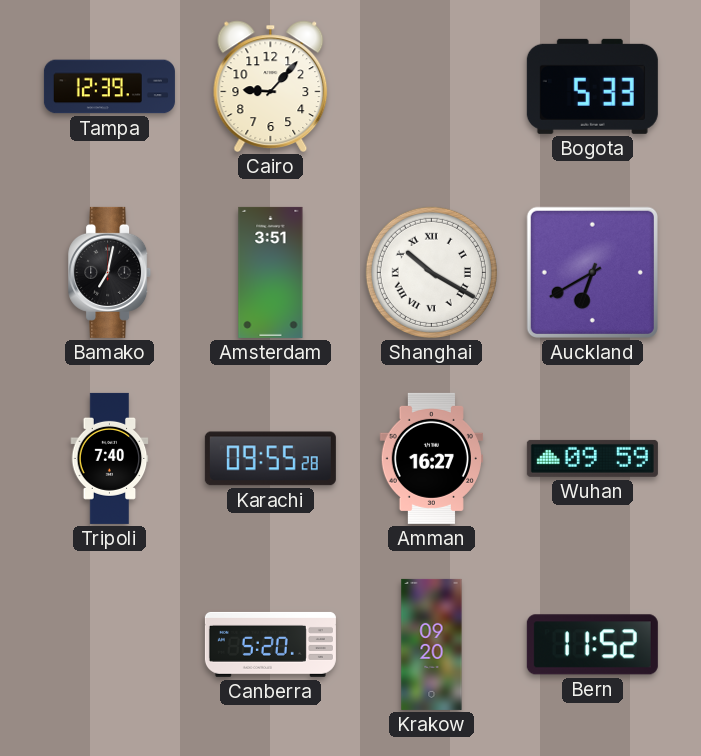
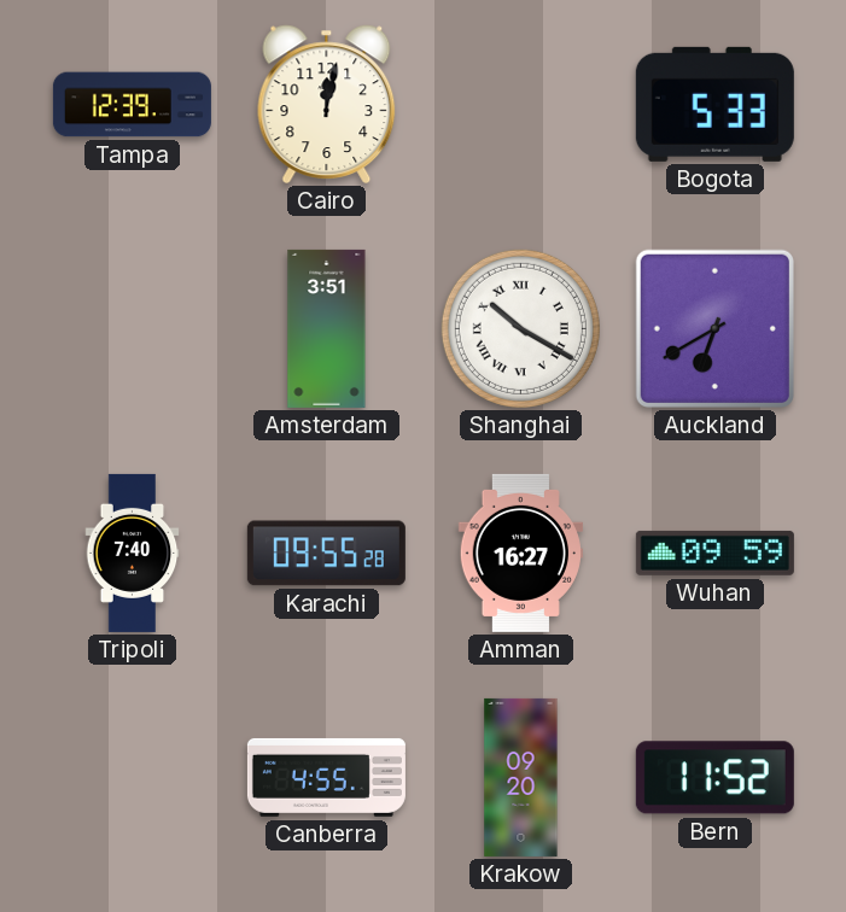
Cairo: 9:07 -> 12:02
Bamako: 7:02 -> none
Canberra: 5:20 -> 4:55
